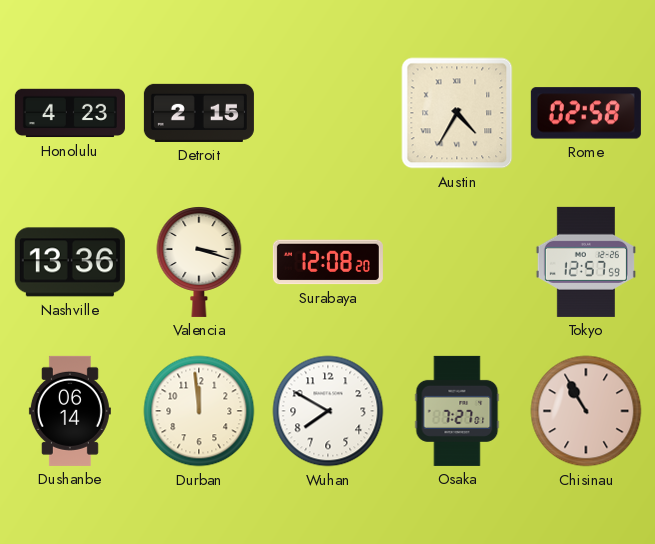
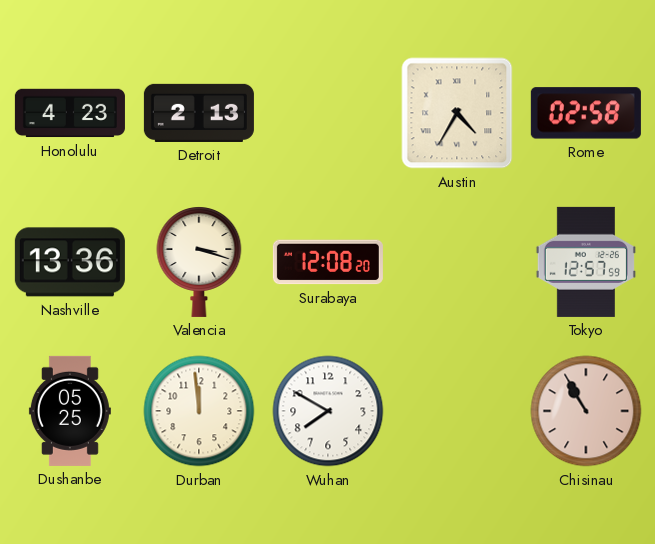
Detroit: 2:15 -> 2:13
Dushanbe: 06:14 -> 05:25
Osaka: 7:27 -> none
